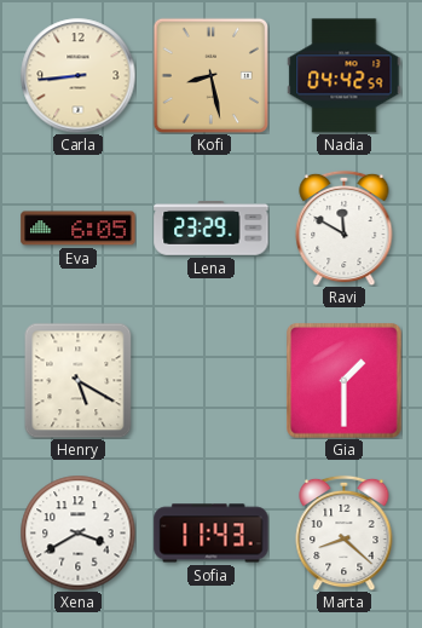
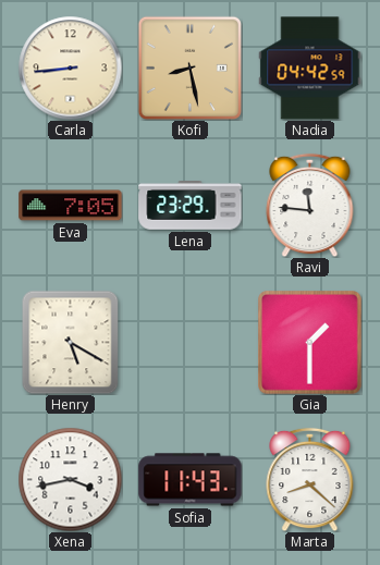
Eva: 6:05 -> 7:05
Ravi: 11:50 -> 11:46
Xena: 3:40 -> 3:43
